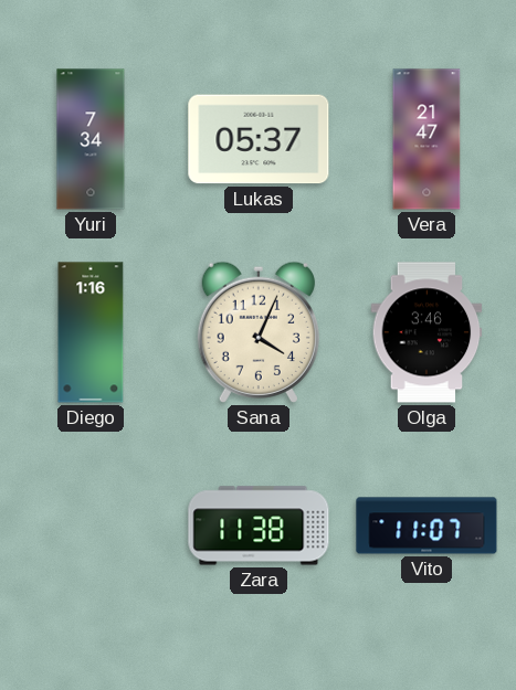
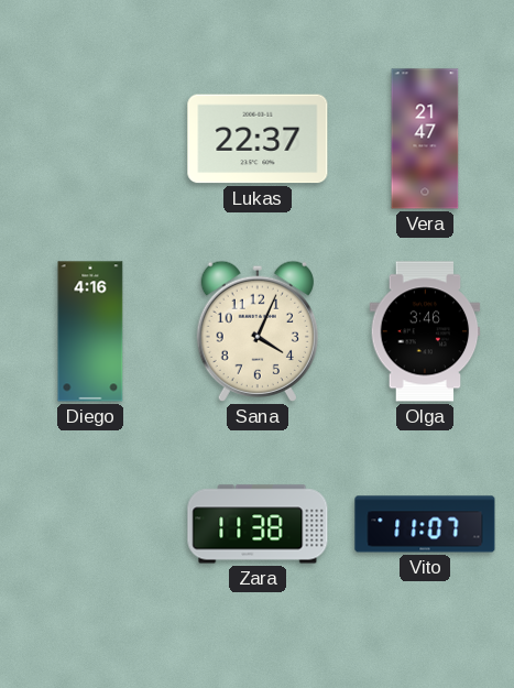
Yuri: 7:34 -> none
Lukas: 05:37 -> 22:37
Diego: 1:16 -> 4:16
